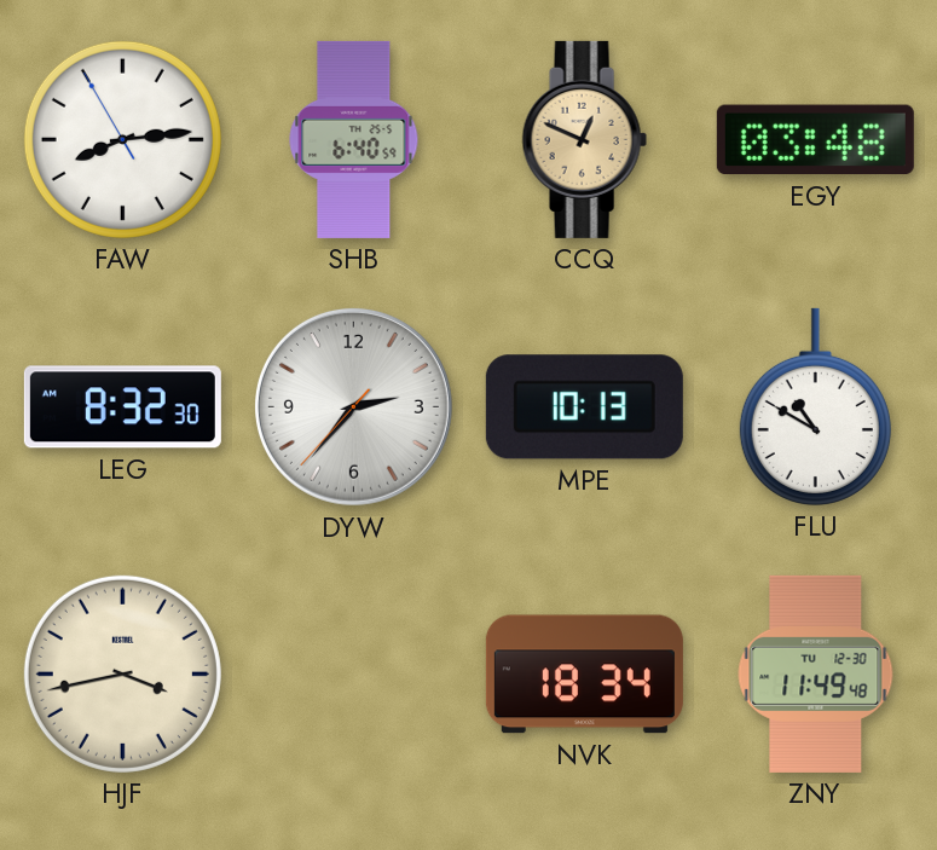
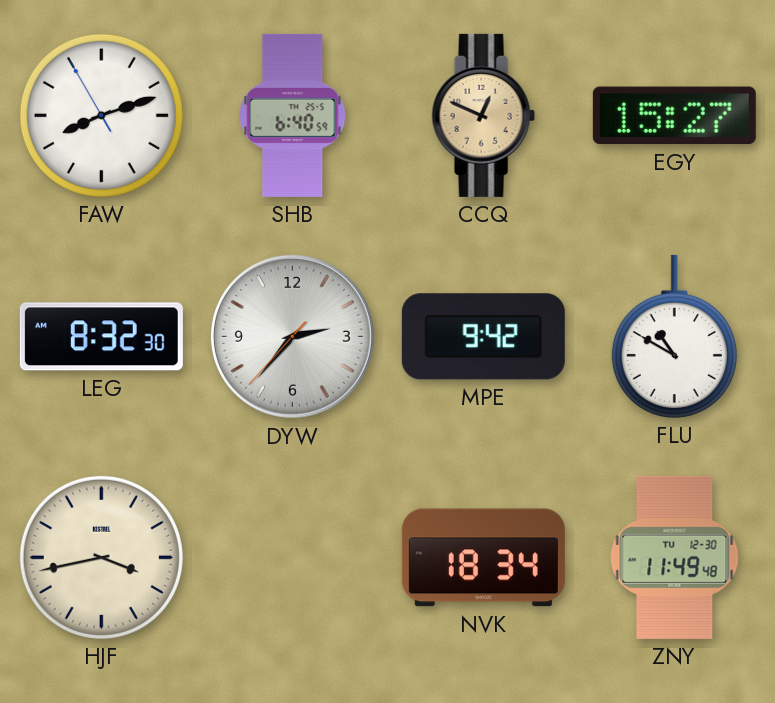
FAW: 8:13 -> 8:11
EGY: 03:48 -> 15:27
MPE: 10:13 -> 9:42
